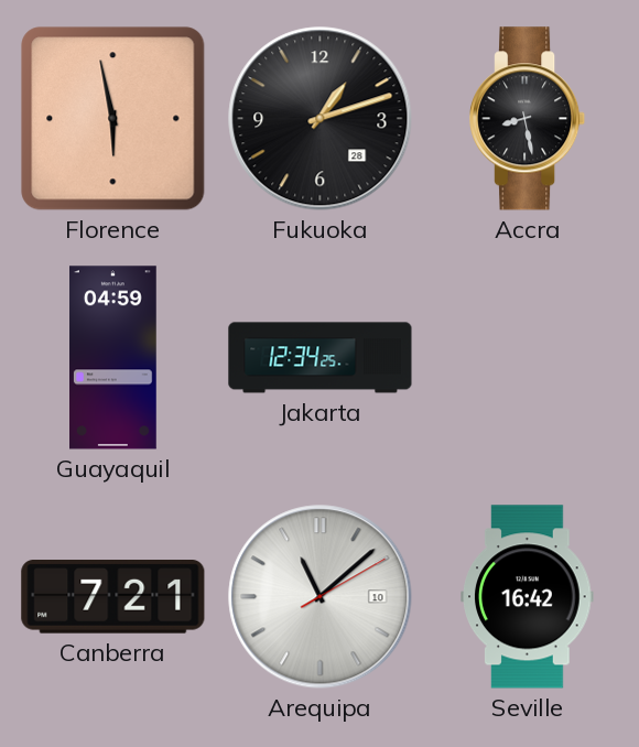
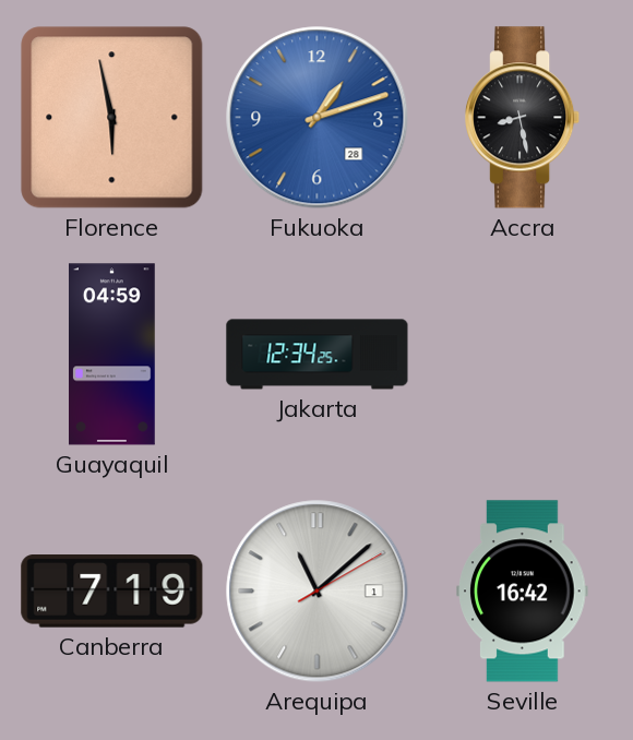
Fukuoka dial: black -> blue
Canberra: 7:21 -> 7:19
Arequipa date: 10 -> 1
